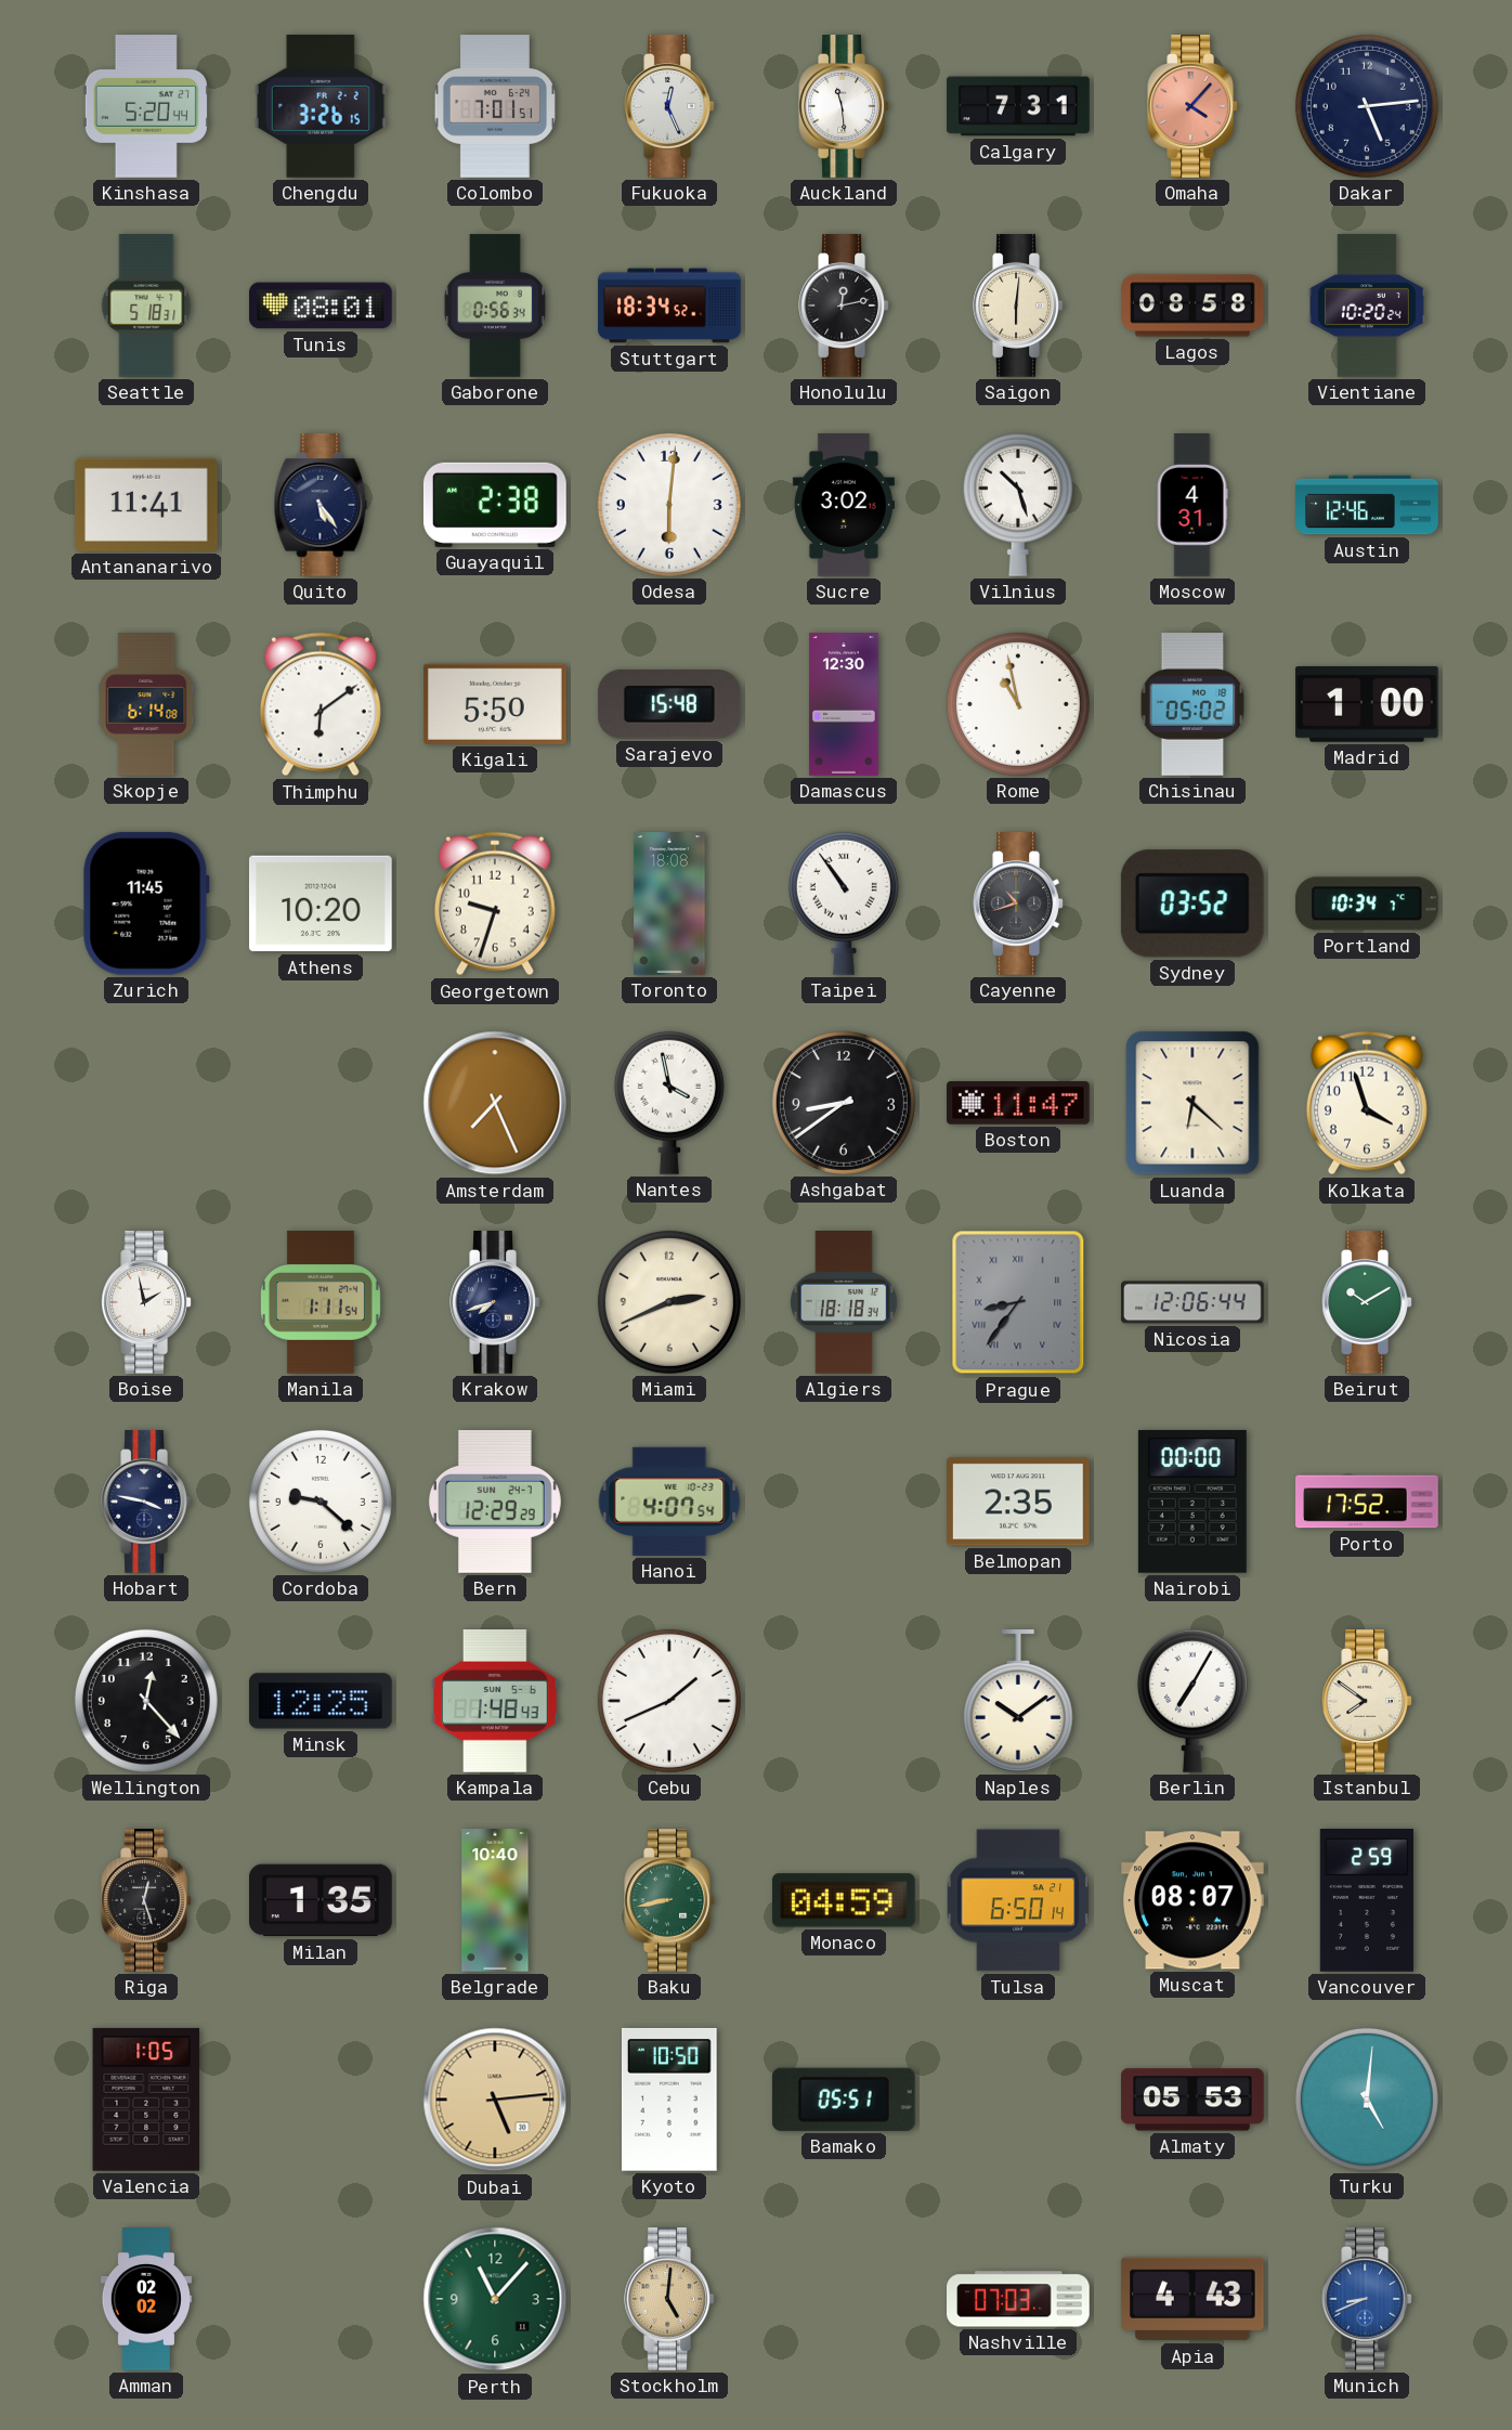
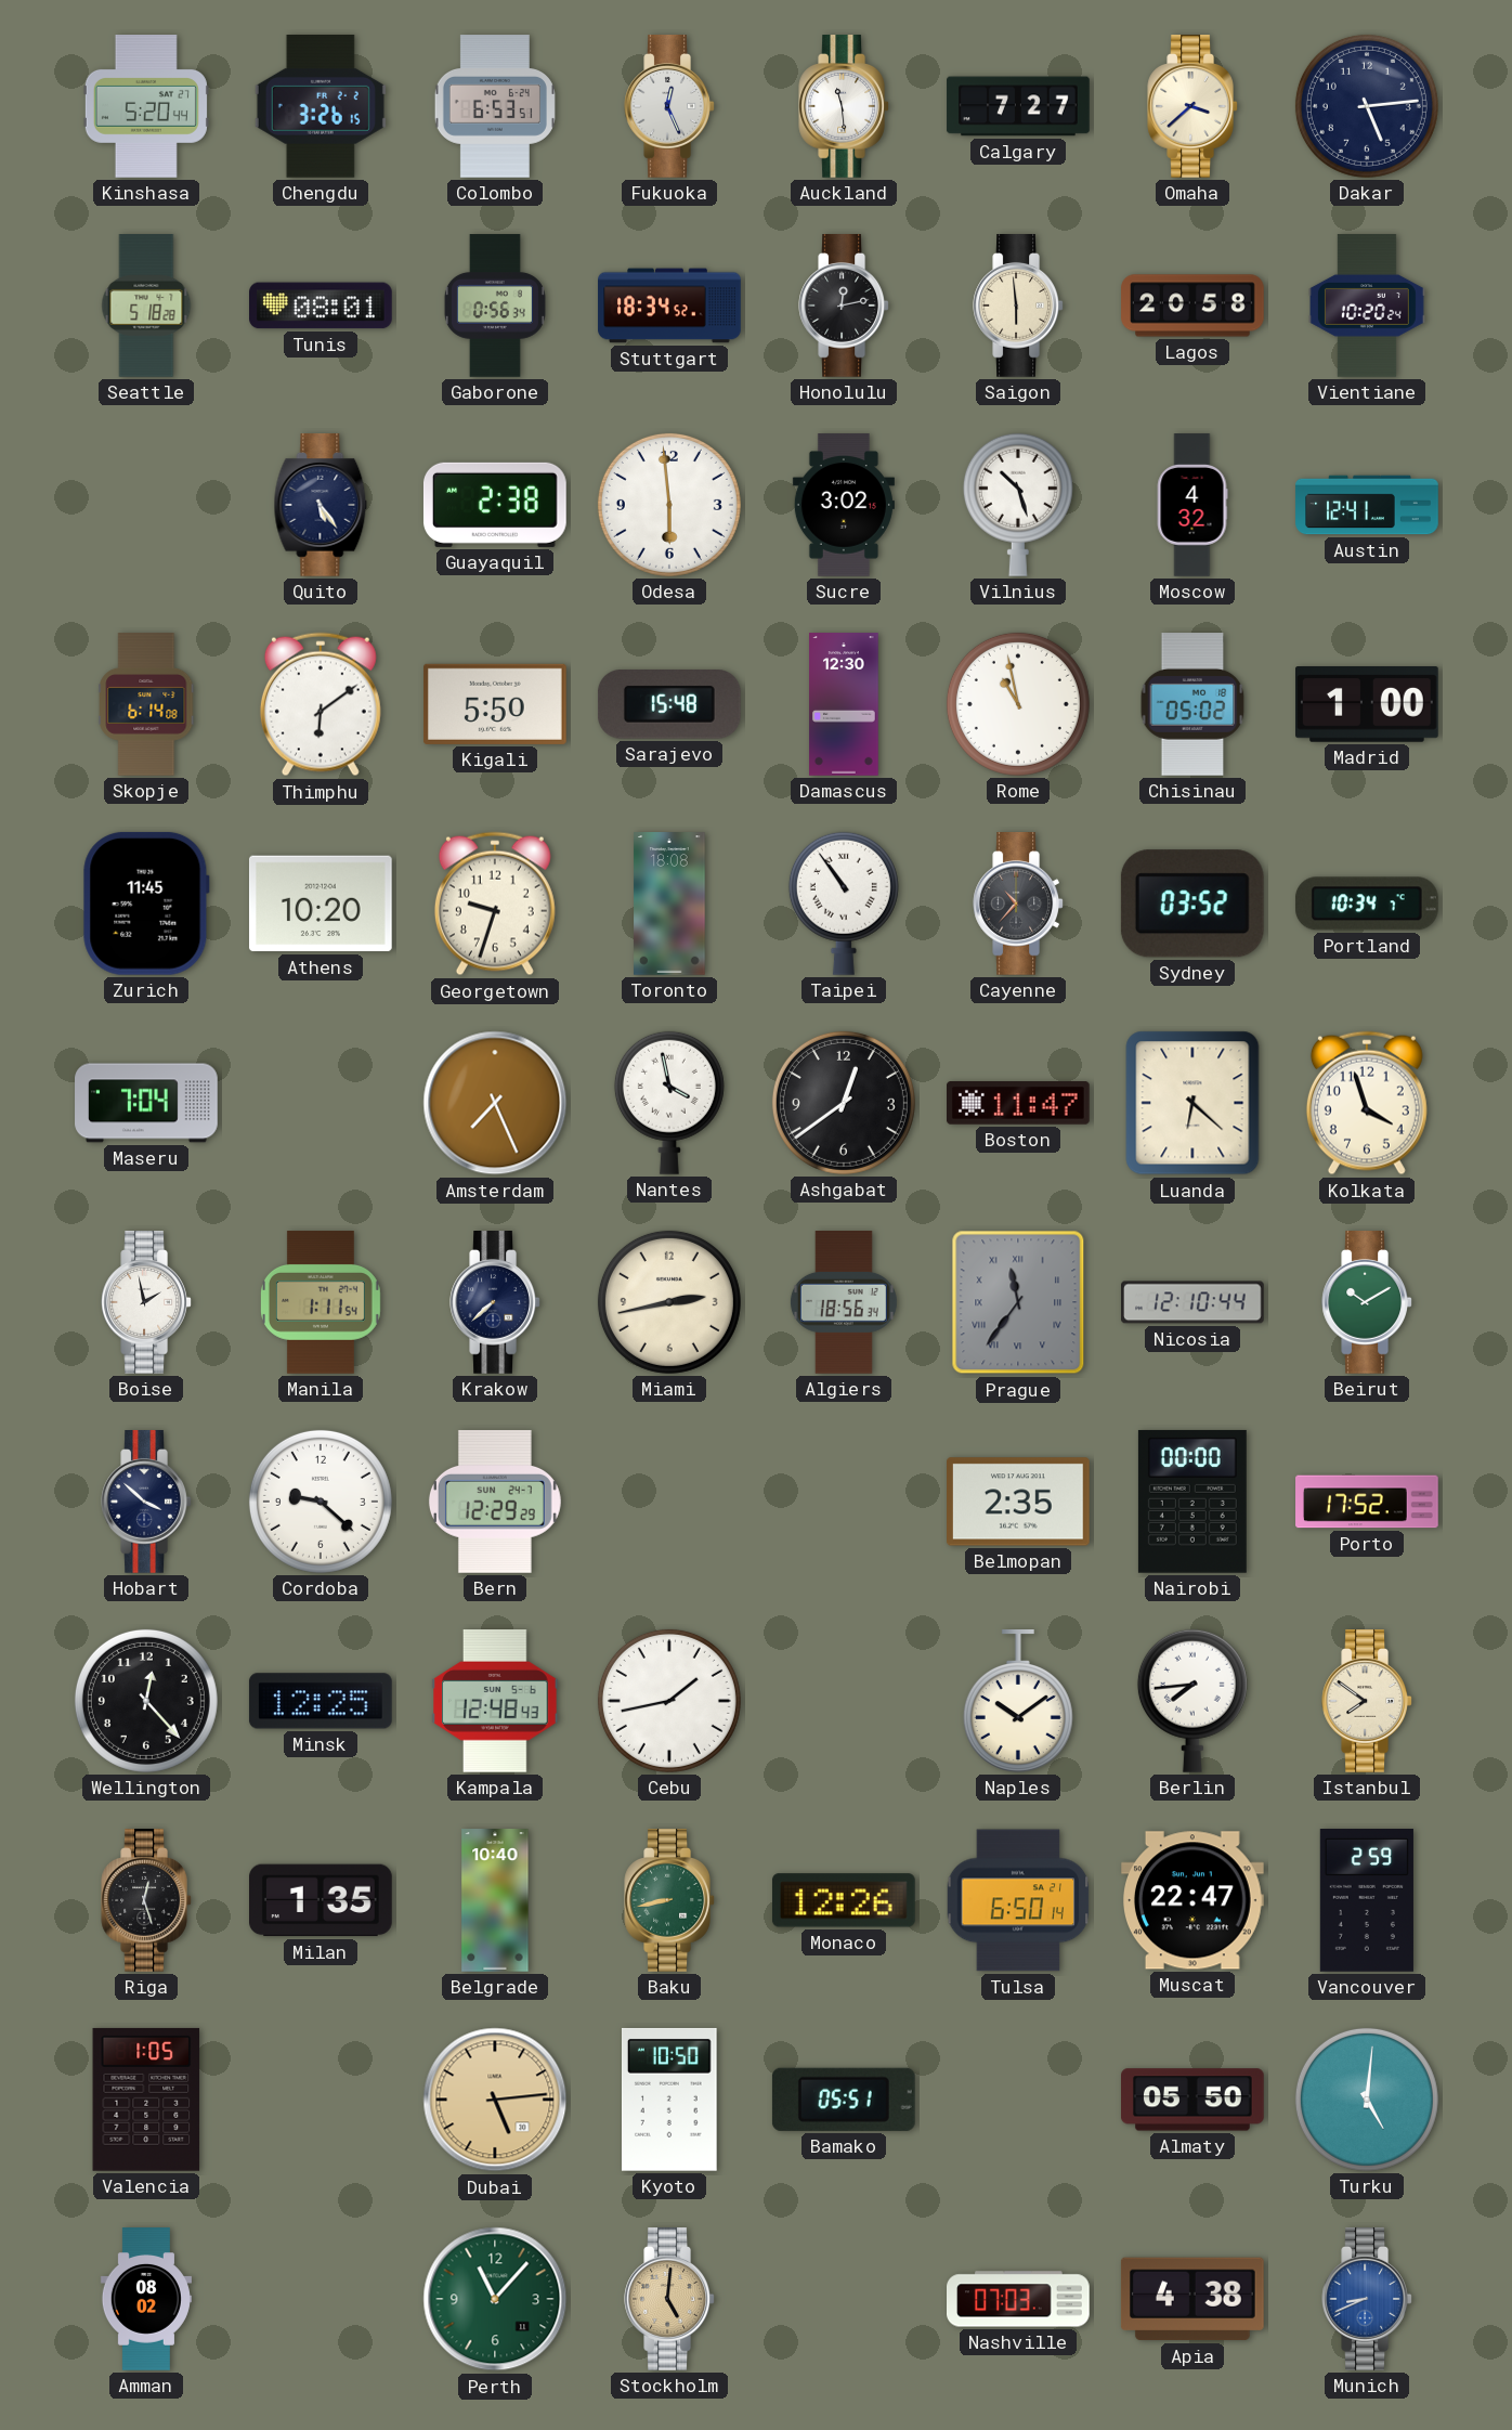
Colombo: 7:01 -> 6:53
Calgary: 7:31 -> 7:27
Omaha: 4:07 -> 3:38
Omaha dial: salmon -> cream
Seattle: 5:18:31 -> 5:18:28
Saigon: 6:01 -> 5:59
Lagos: 08:58 -> 20:58
Antananarivo: 11:41 -> none
Odesa: 6:01 -> 5:59
Moscow: 4:31 -> 4:32
Austin: 12:46 -> 12:41
Cayenne: 10:42 -> 10:37
Maseru: none -> 7:04
Ashgabat: 8:39 -> 12:39
Krakow: 7:42 -> 7:38
Miami: 2:41 -> 2:43
Algiers: 18:18 -> 18:56
Prague: 8:36 -> 11:36
Nicosia: 12:06 -> 12:10
Hobart: 3:47 -> 3:52
Hanoi: 4:07 -> none
Kampala: 1:48 -> 12:48
Cebu: 1:41 -> 1:43
Berlin: 7:05 -> 7:44
Monaco: 04:59 -> 12:26
Muscat: 08:07 -> 22:47
Almaty: 05:53 -> 05:50
Amman: 02:02 -> 08:02
Apia: 4:43 -> 4:38
